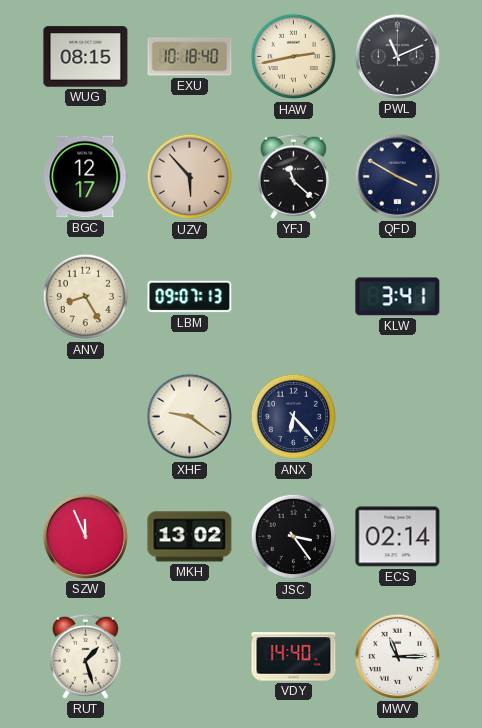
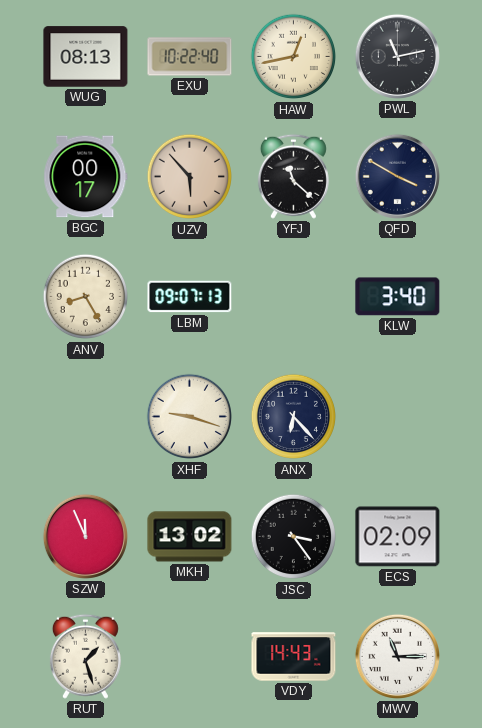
WUG: 08:15 -> 08:13
EXU: 10:18 -> 10:22
HAW: 2:43 -> 12:43
PWL: 11:11 -> 11:13
BGC: 12:17 -> 00:17
KLW: 3:41 -> 3:40
XHF: 9:21 -> 9:18
ECS: 02:14 -> 02:09
VDY: 14:40 -> 14:43
